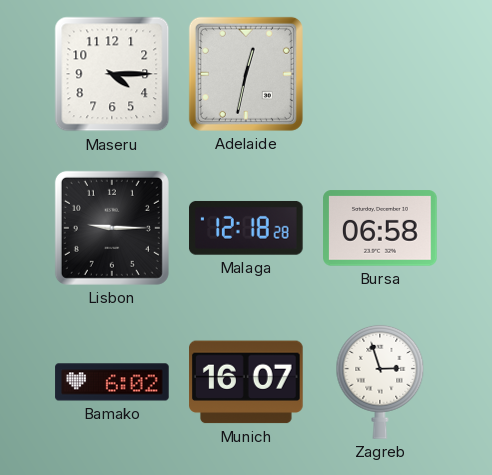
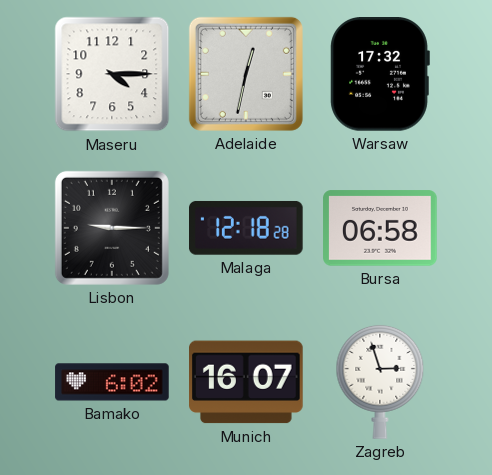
Warsaw: none -> 17:32
